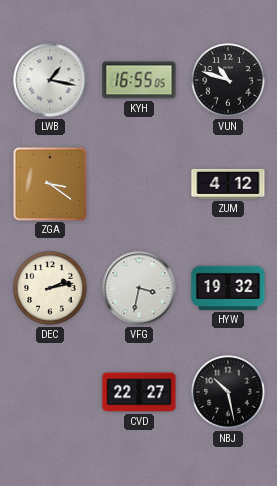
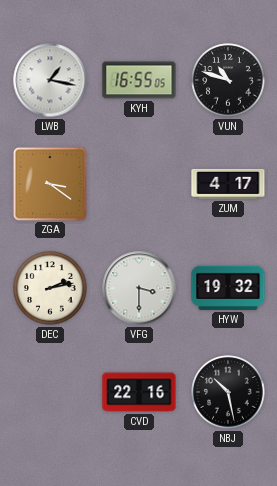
ZUM: 4:12 -> 4:17
VFG: 3:32 -> 3:30
CVD: 22:27 -> 22:16
